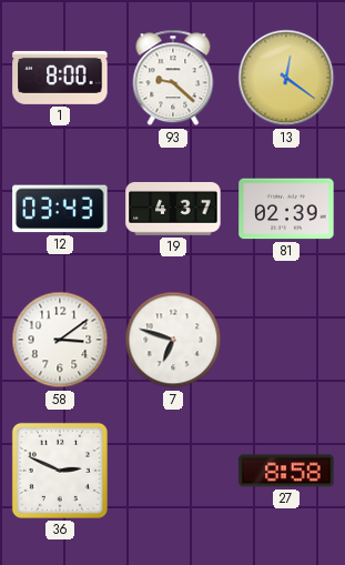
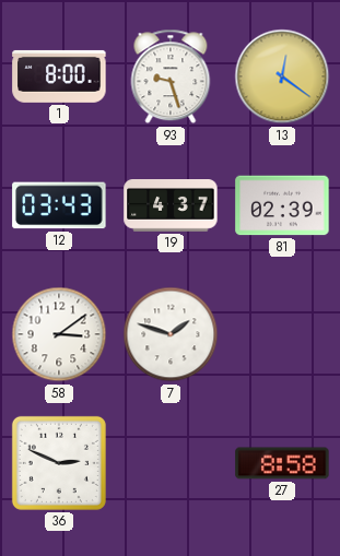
93: 9:22 -> 9:27
7: 6:48 -> 1:48
